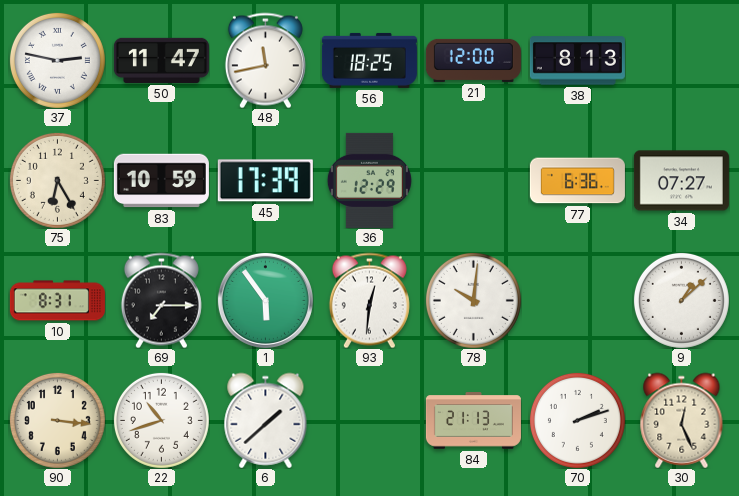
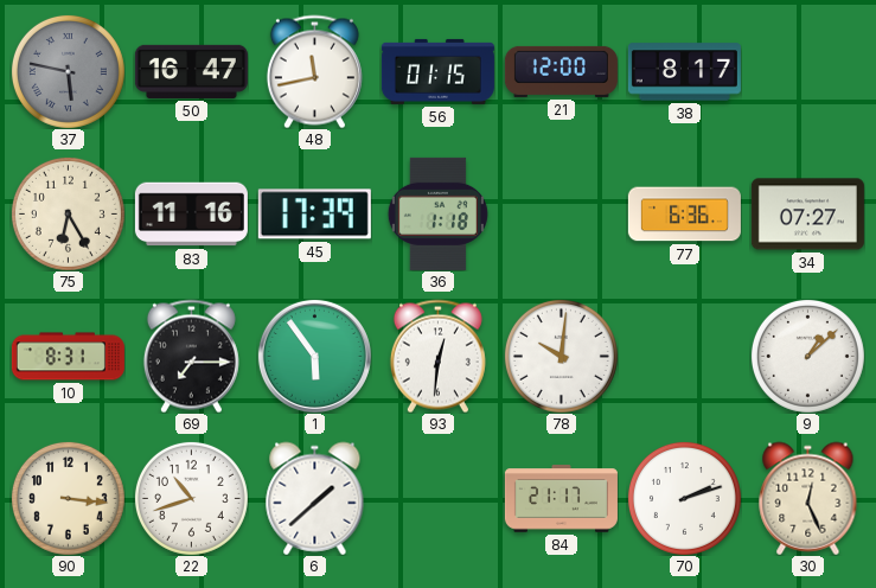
37: 2:47 -> 5:47
37 dial: white -> grey
50: 11:47 -> 16:47
56: 18:25 -> 01:15
38: 8:13 -> 8:17
83: 10:59 -> 11:16
36: 12:29 -> 1:18
84: 21:13 -> 21:17
